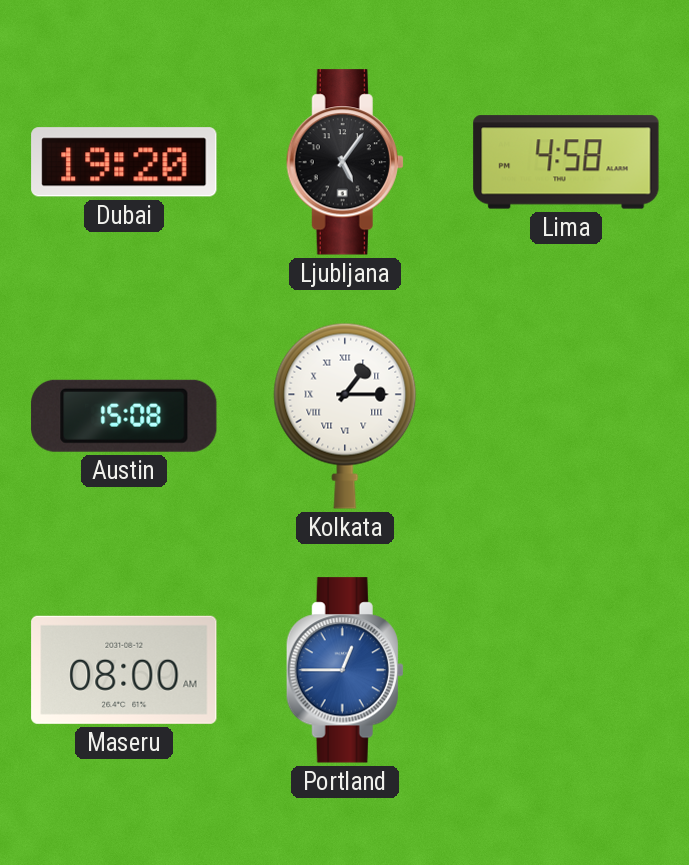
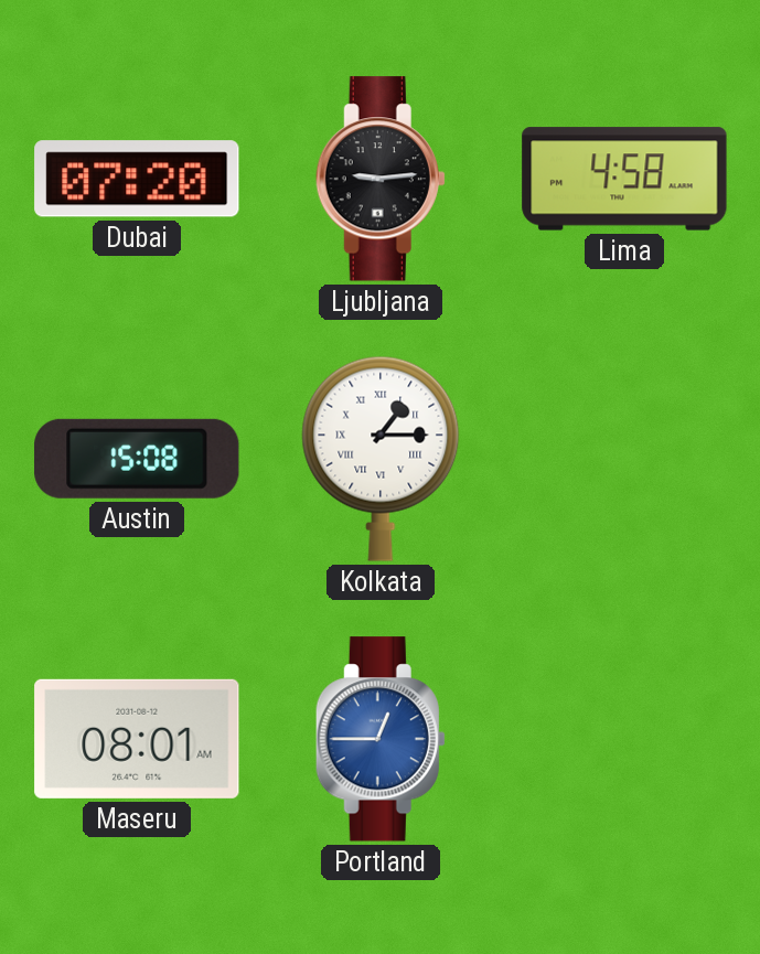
Dubai: 19:20 -> 07:20
Ljubljana: 5:06 -> 9:14
Maseru: 08:00 -> 08:01
